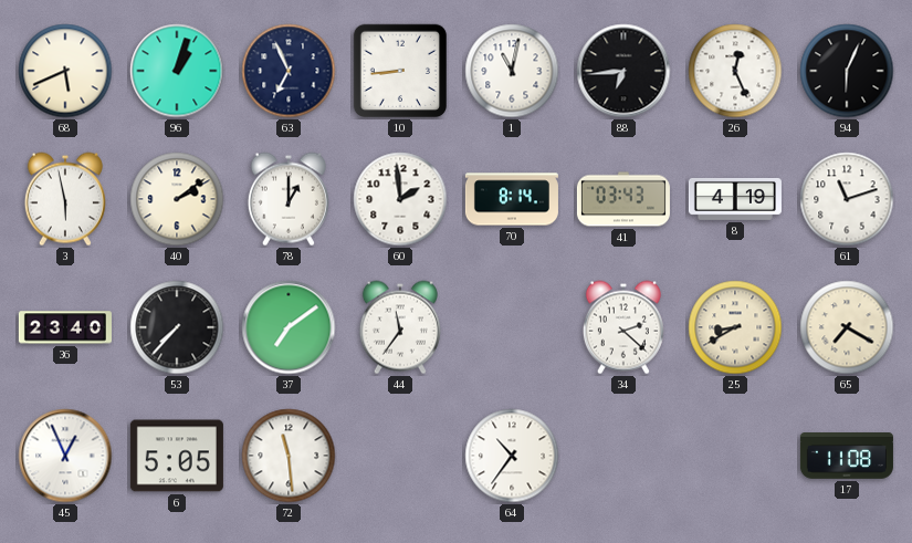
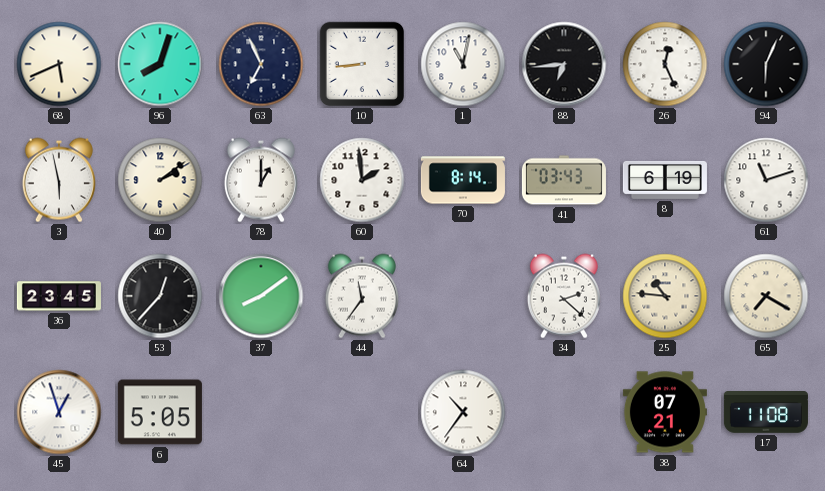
96: 1:03 -> 8:03
8: 4:19 -> 6:19
36: 23:40 -> 23:45
53: 7:37 -> 12:37
37: 7:09 -> 8:09
25: 8:40 -> 10:46
45: 12:56 -> 12:57
72: 11:29 -> none
38: none -> 07:21
